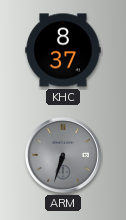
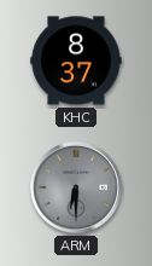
ARM: 6:33 -> 6:30
